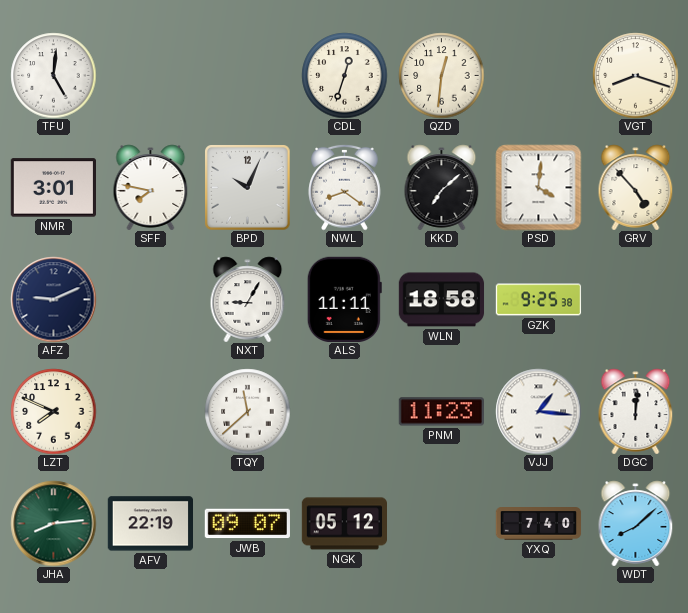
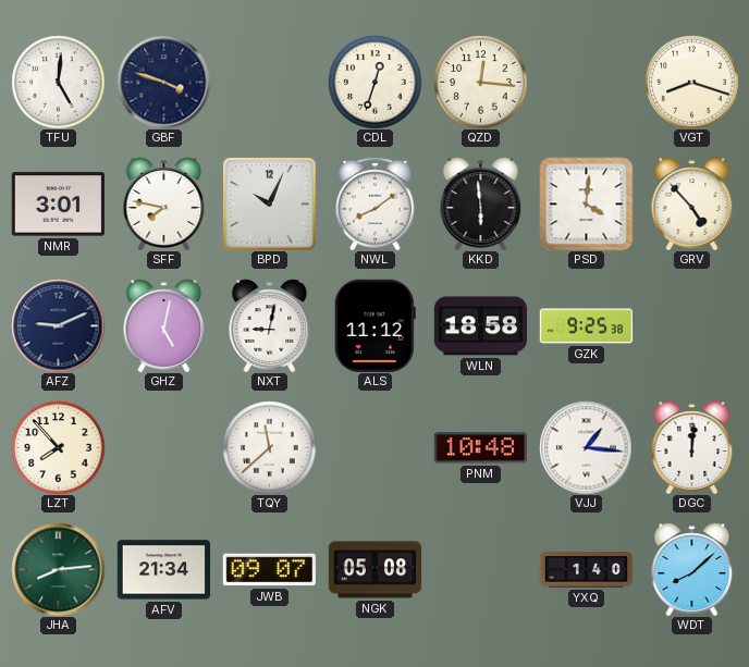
GBF: none -> 3:48
QZD: 12:31 -> 12:16
NWL: 8:21 -> 8:09
KKD: 7:08 -> 5:59
GHZ: none -> 5:02
NXT: 9:05 -> 9:02
ALS: 11:11 -> 11:12
LZT: 7:49 -> 7:53
PNM: 11:23 -> 10:48
AFV: 22:19 -> 21:34
NGK: 05:12 -> 05:08
YXQ: 7:40 -> 1:40
